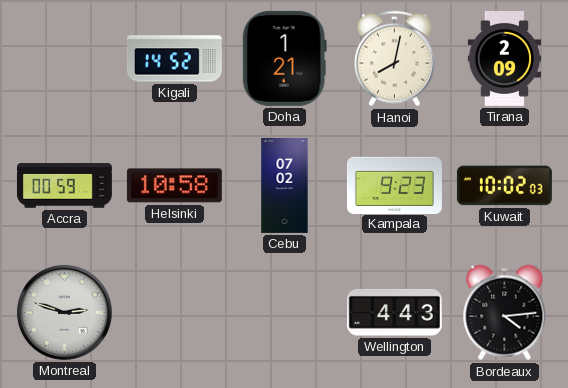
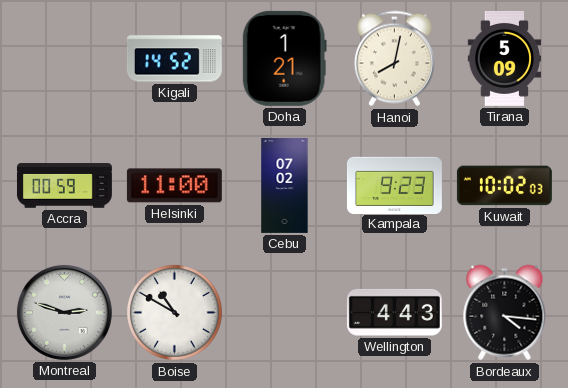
Tirana: 2:09 -> 5:09
Helsinki: 10:58 -> 11:00
Boise: none -> 10:50
Bordeaux: 4:14 -> 4:16
